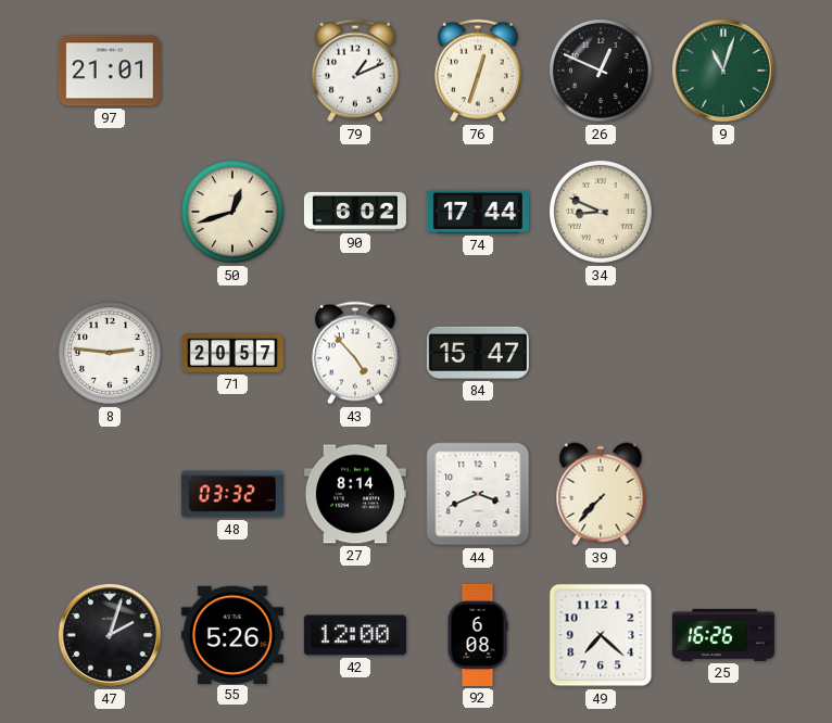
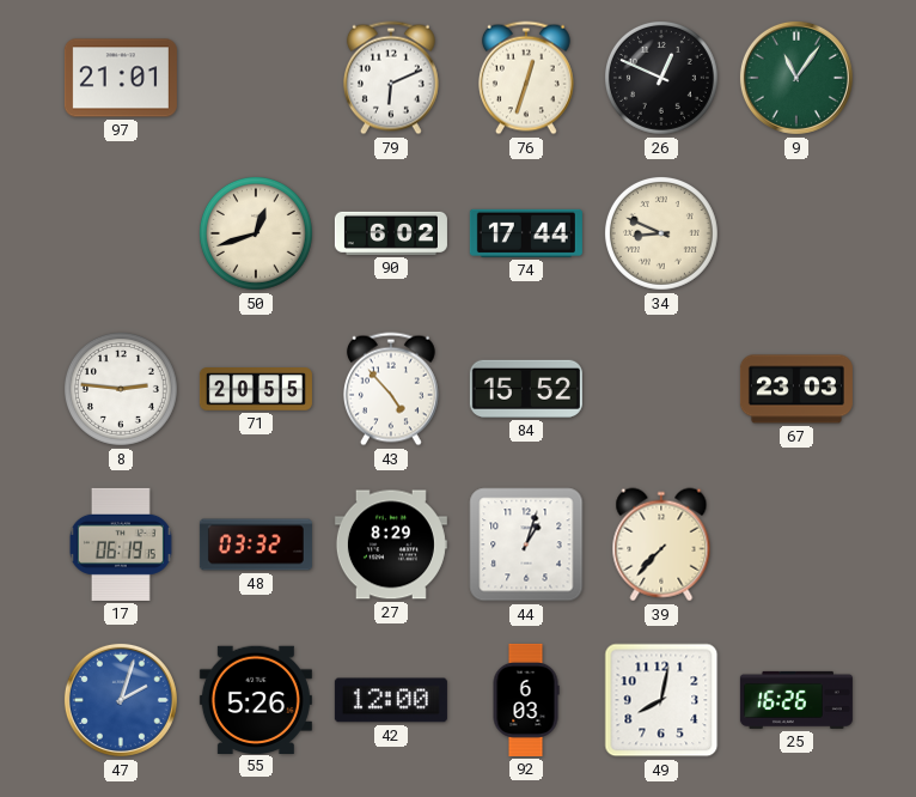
79: 1:11 -> 6:11
9: 11:03 -> 11:06
71: 20:57 -> 20:55
84: 15:47 -> 15:52
67: none -> 23:03
17: none -> 06:19
27: 8:14 -> 8:29
44: 3:41 -> 1:03
47 dial: black -> blue
92: 6:08 -> 6:03
49: 7:22 -> 8:02
